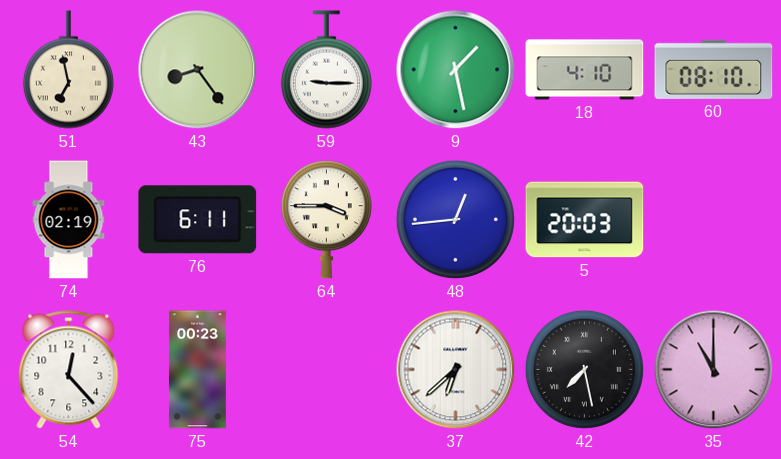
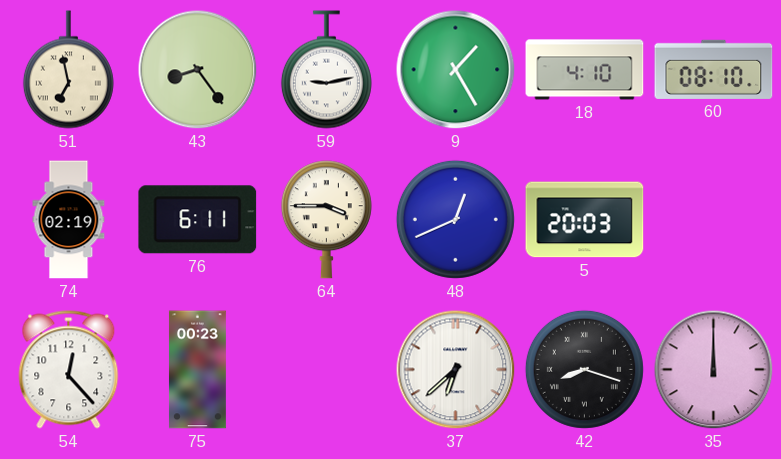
59: 9:15 -> 9:13
9: 1:28 -> 1:25
48: 12:44 -> 12:41
42: 7:28 -> 8:18
35: 11:00 -> 12:00
